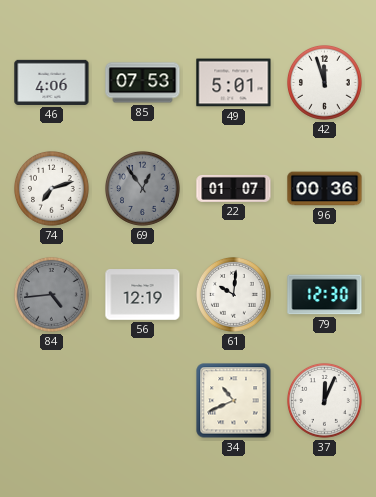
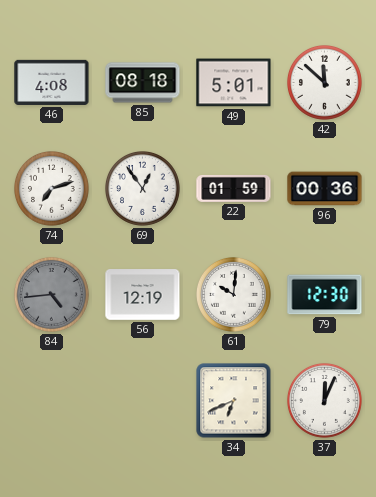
46: 4:06 -> 4:08
85: 07:53 -> 08:18
42: 11:57 -> 11:52
69 dial: grey -> white
22: 01:07 -> 01:59
34: 10:41 -> 6:41
